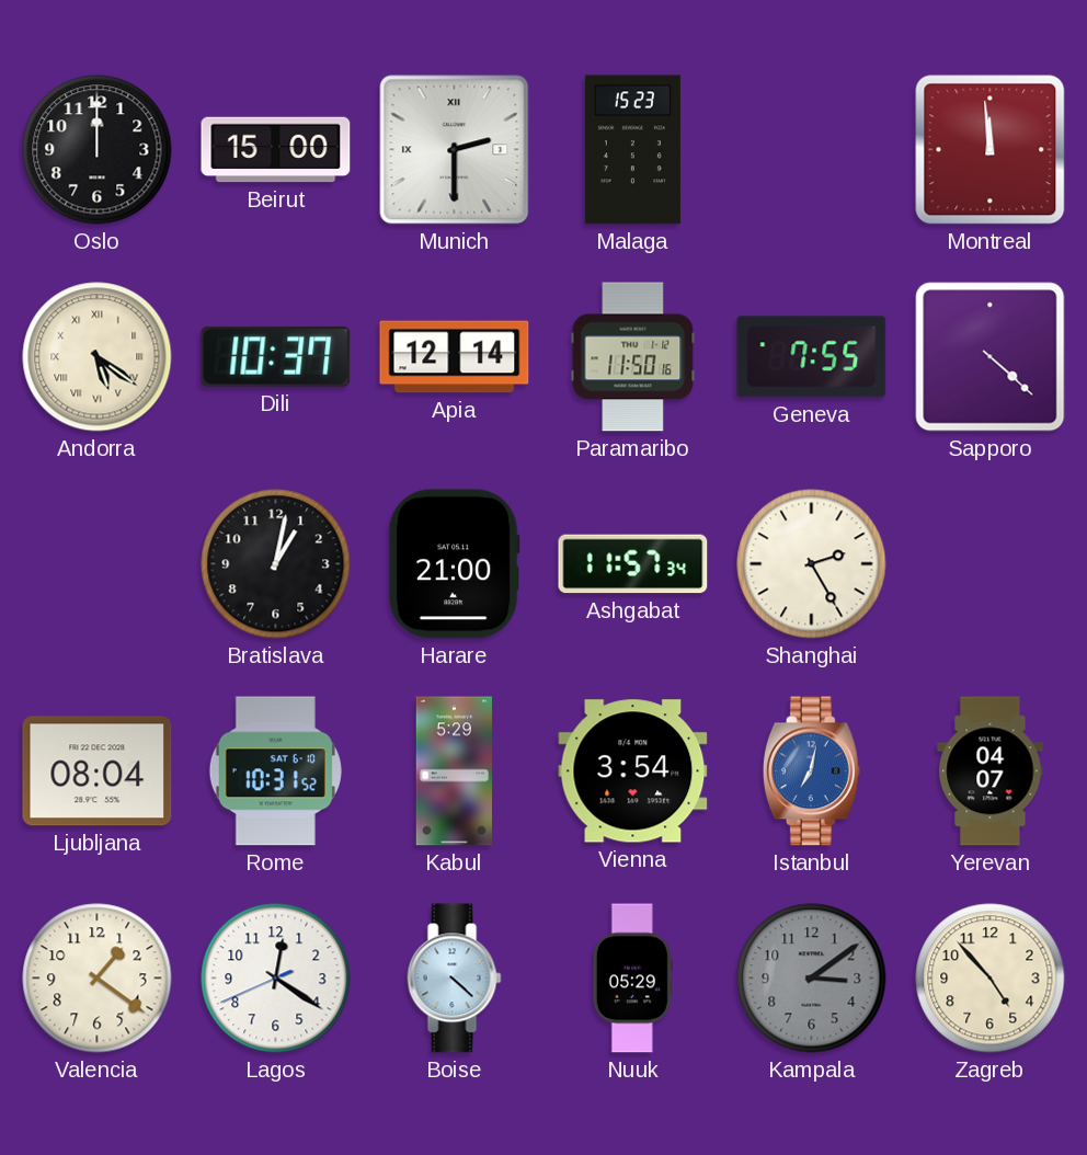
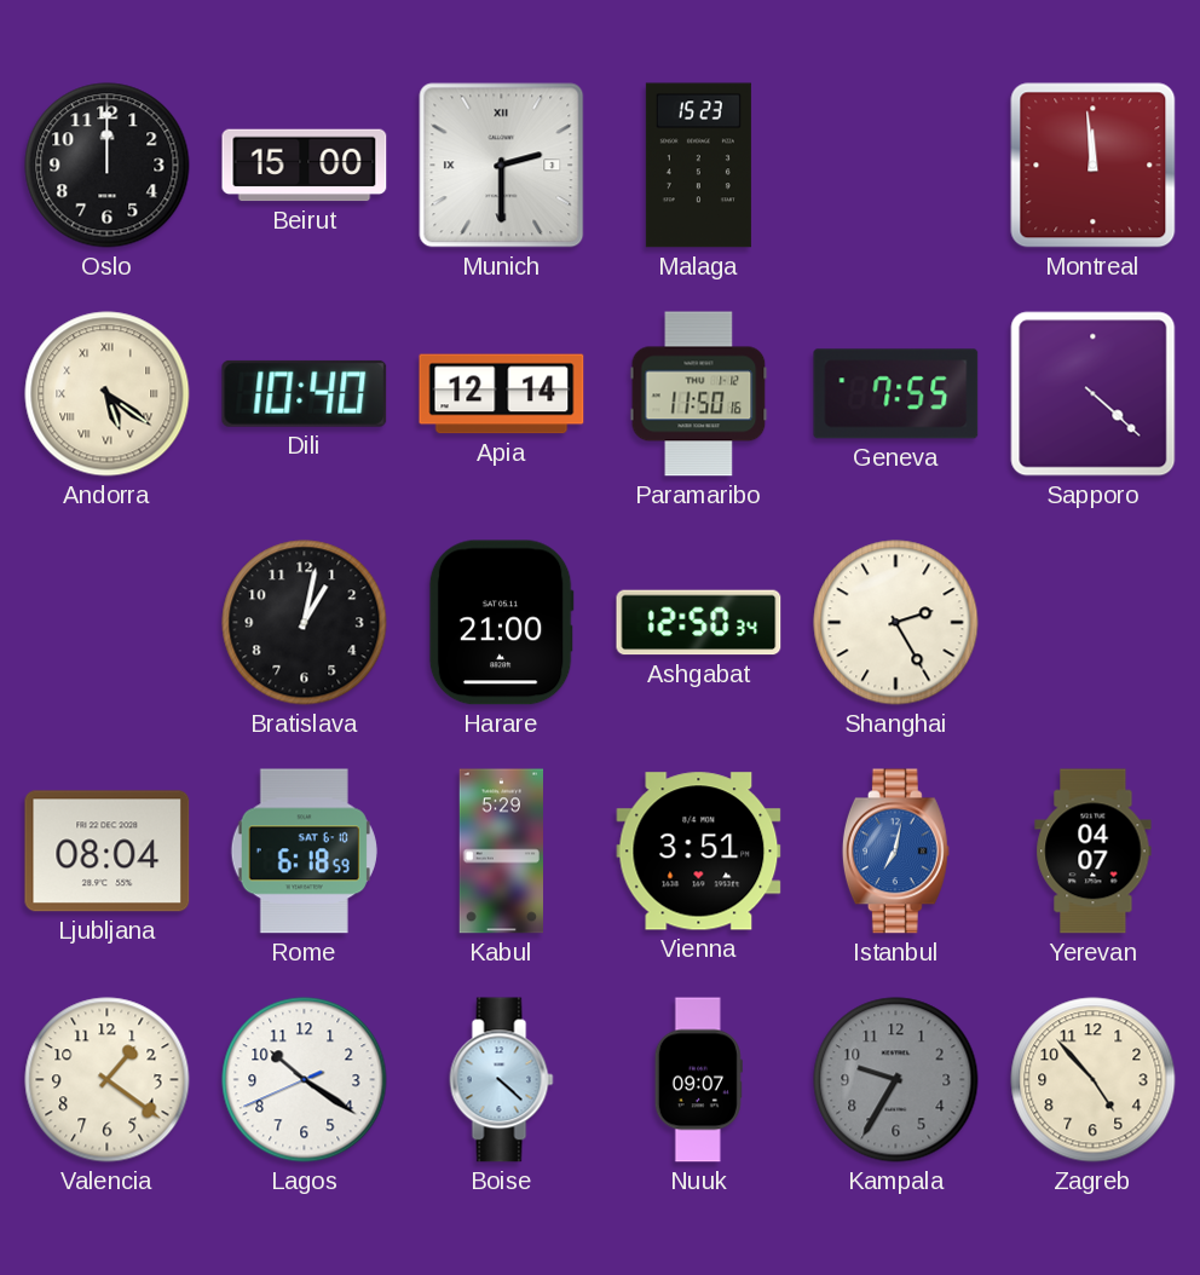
Dili: 10:37 -> 10:40
Ashgabat: 11:57 -> 12:50
Rome: 10:31 -> 6:18
Vienna: 3:54 -> 3:51
Lagos: 12:20 -> 10:20
Nuuk: 05:29 -> 09:07
Kampala: 3:09 -> 9:35
